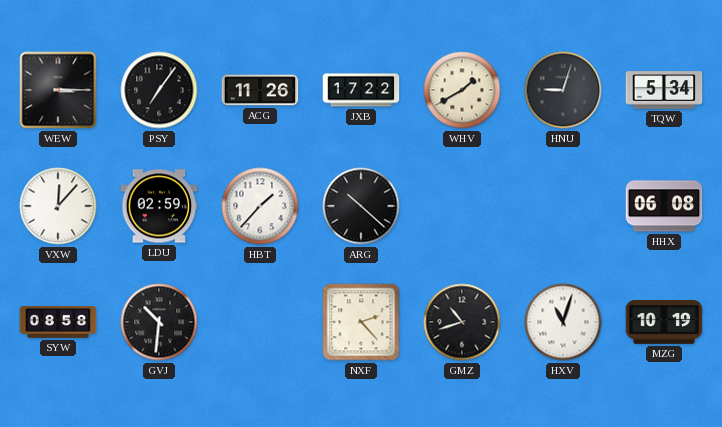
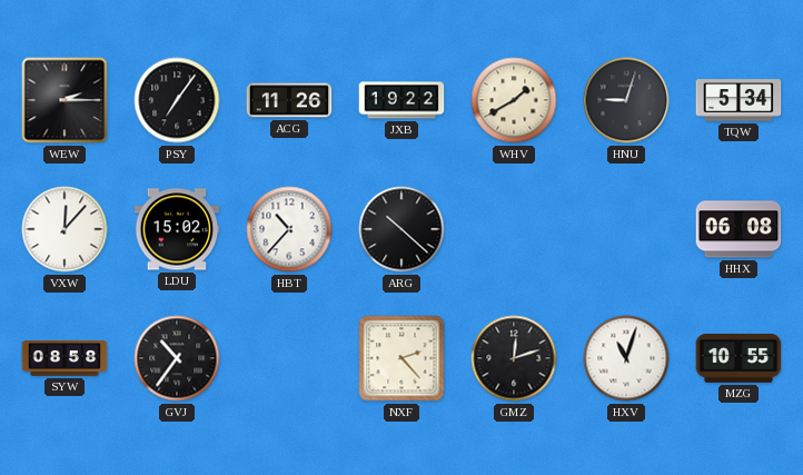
WEW: 3:15 -> 2:15
JXB: 17:22 -> 19:22
LDU: 02:59 -> 15:02
HBT: 1:37 -> 10:37
GVJ: 10:31 -> 10:36
GMZ: 10:42 -> 12:12
MZG: 10:19 -> 10:55
